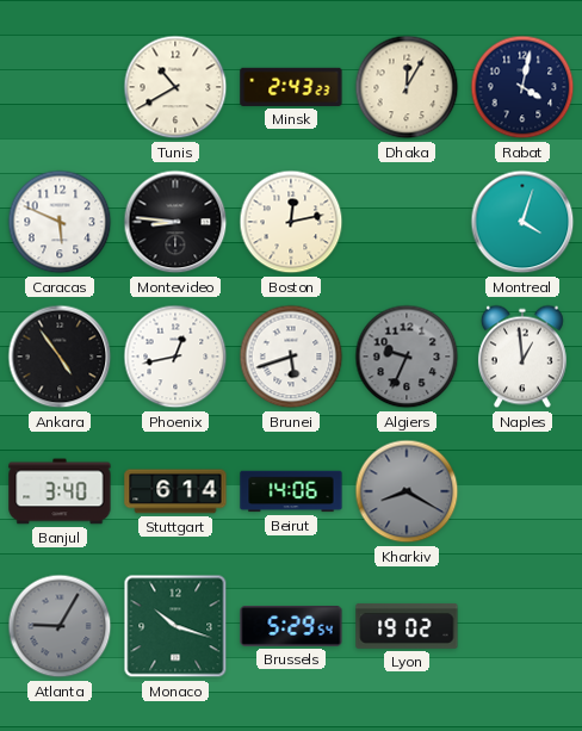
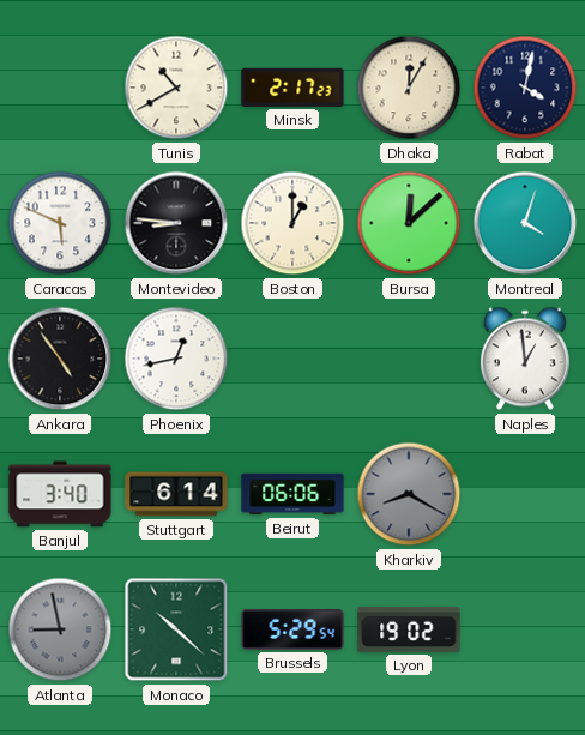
Minsk: 2:43 -> 2:17
Boston: 12:13 -> 1:00
Bursa: none -> 12:08
Brunei: 5:42 -> none
Algiers: 9:34 -> none
Beirut: 14:06 -> 06:06
Atlanta: 9:05 -> 8:58
Monaco: 10:18 -> 10:22
